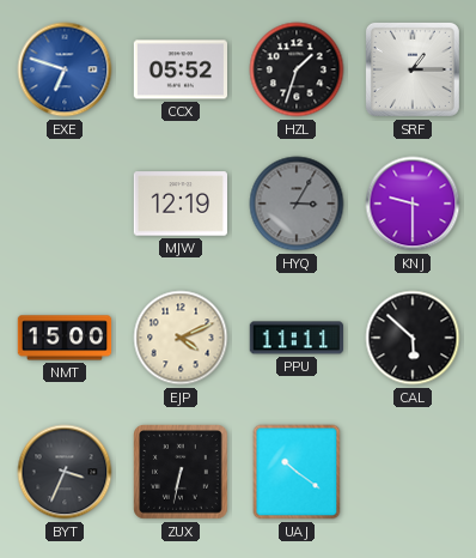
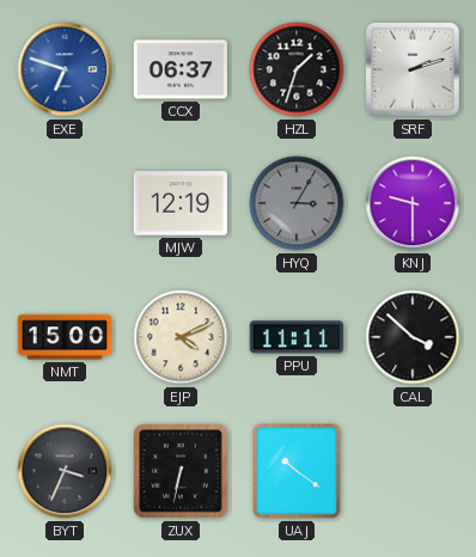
CCX: 05:52 -> 06:37
SRF: 1:15 -> 2:12
CAL: 5:52 -> 3:52
